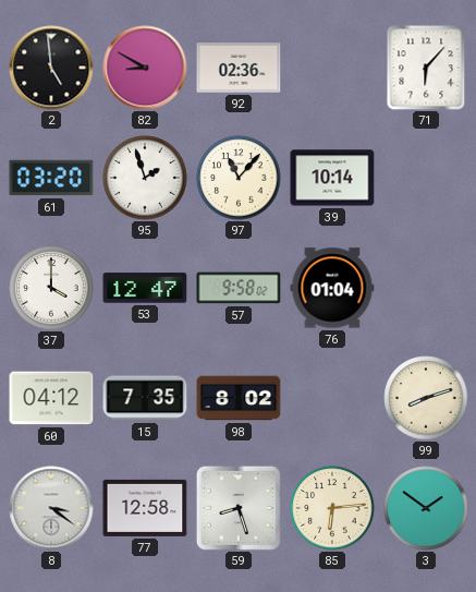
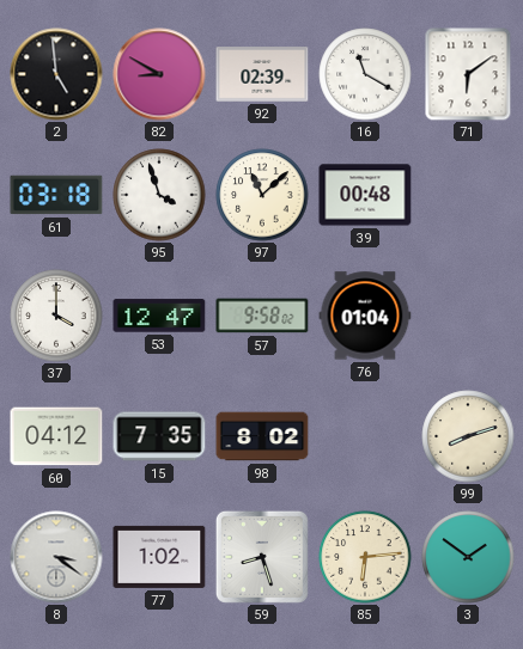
92: 02:36 -> 02:39
16: none -> 11:20
71: 6:07 -> 6:09
61: 03:20 -> 03:18
95: 1:57 -> 3:57
97: 11:07 -> 11:08
39: 10:14 -> 00:48
77: 12:58 -> 1:02
